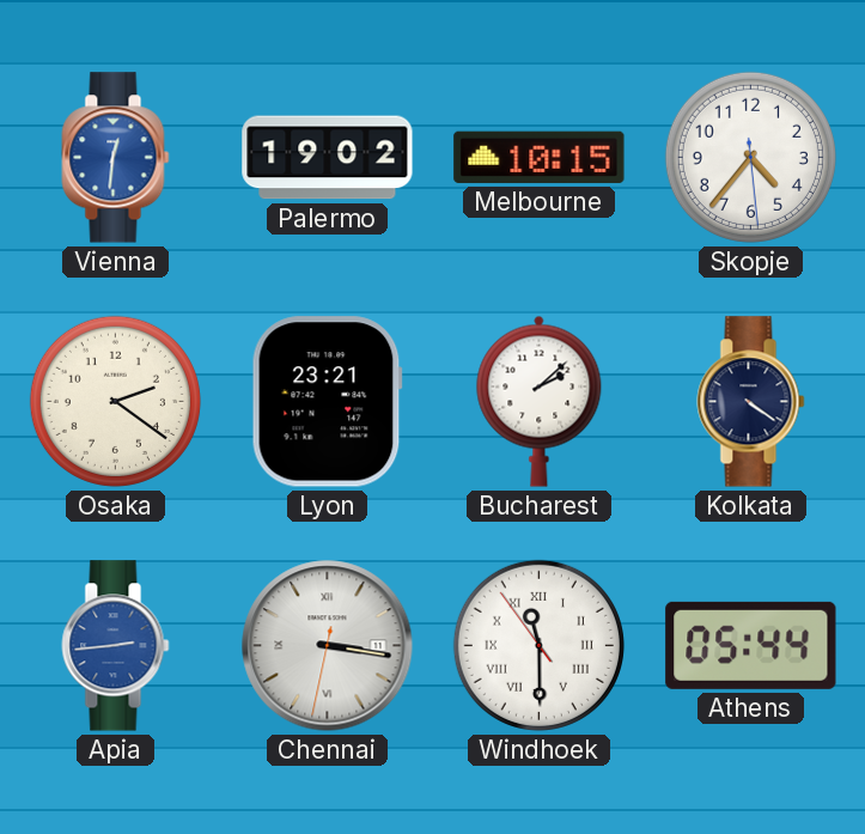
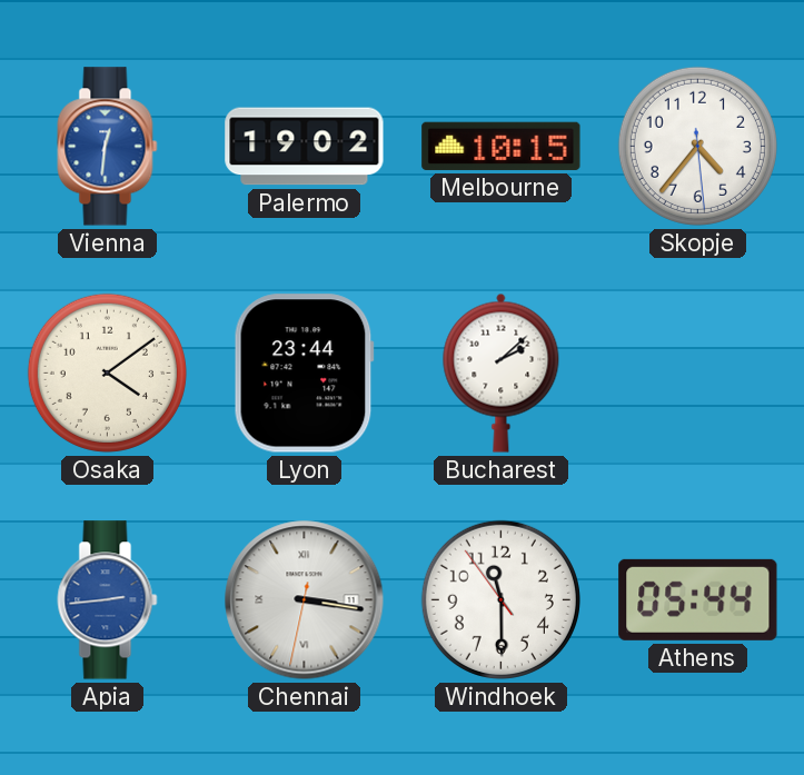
Osaka: 2:21 -> 4:09
Lyon: 23:21 -> 23:44
Kolkata: 4:21 -> none
Windhoek numerals: Roman -> Arabic
